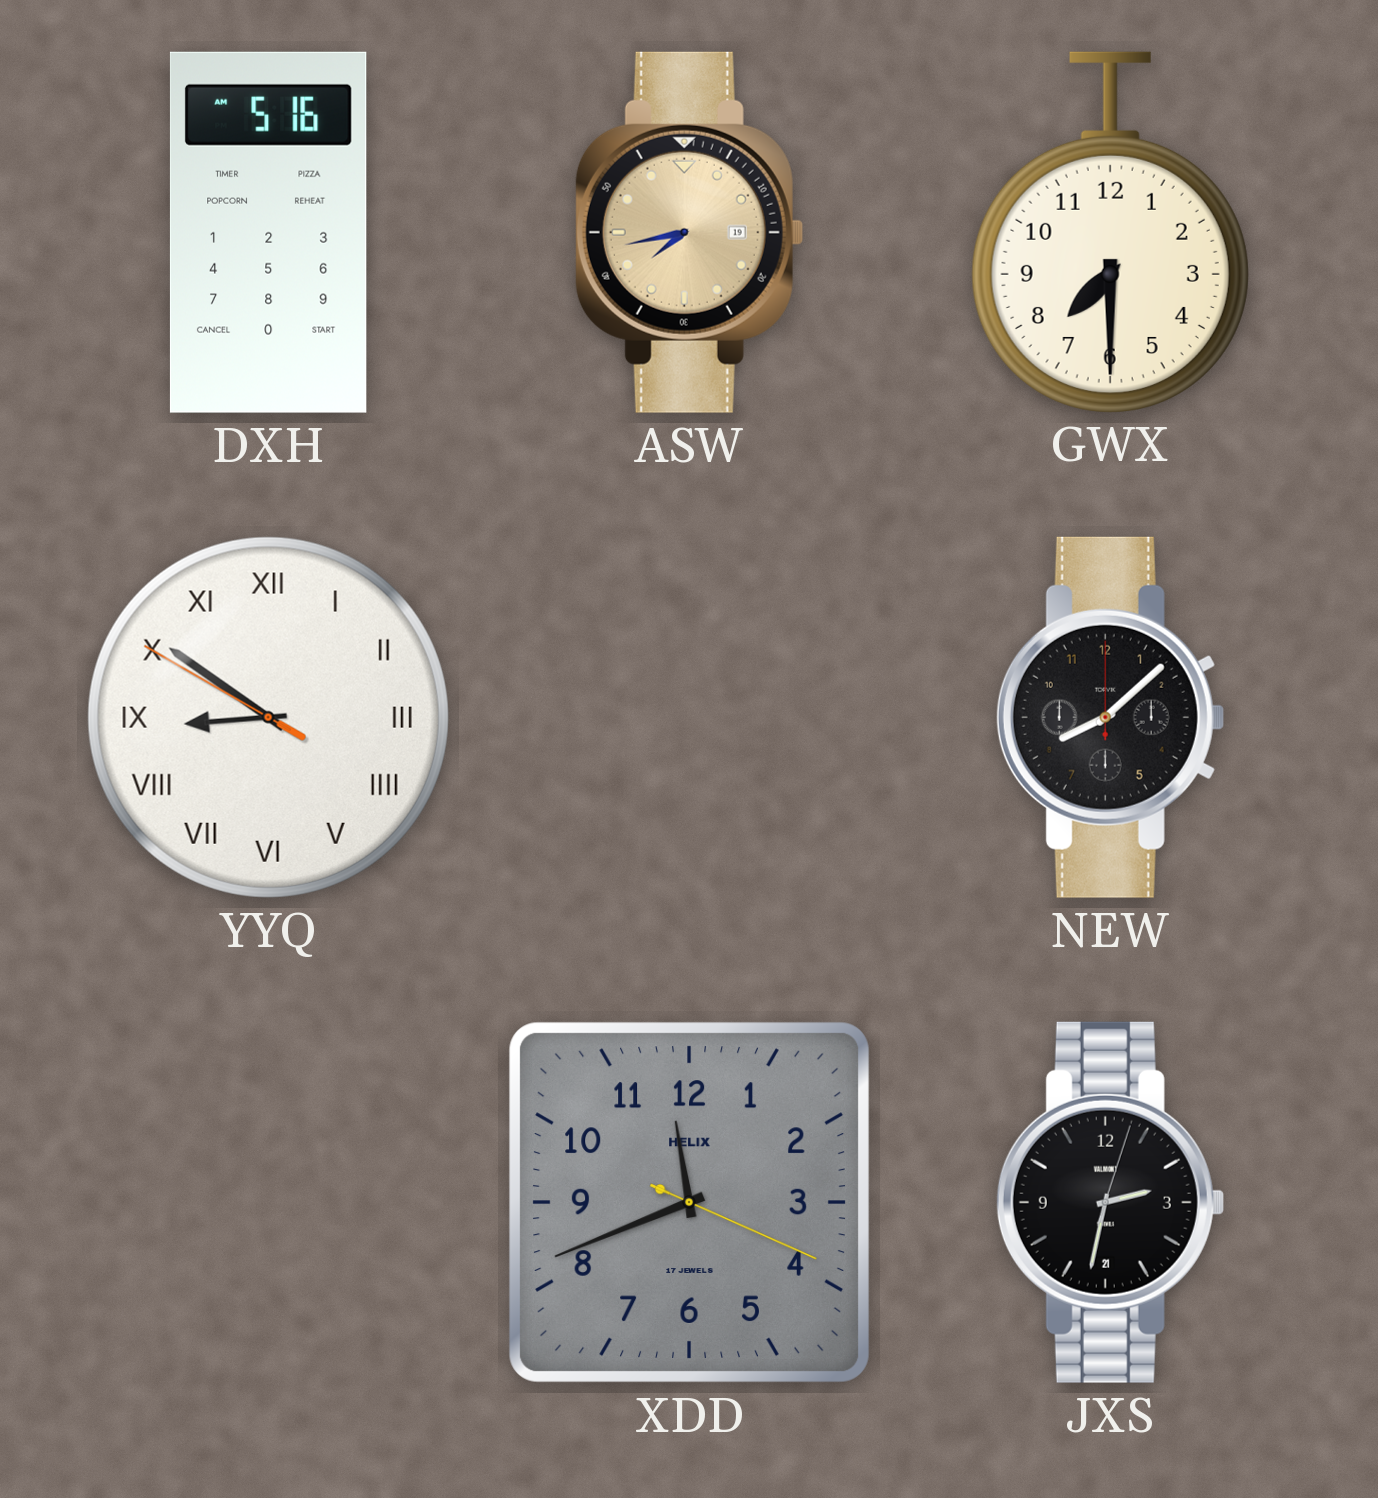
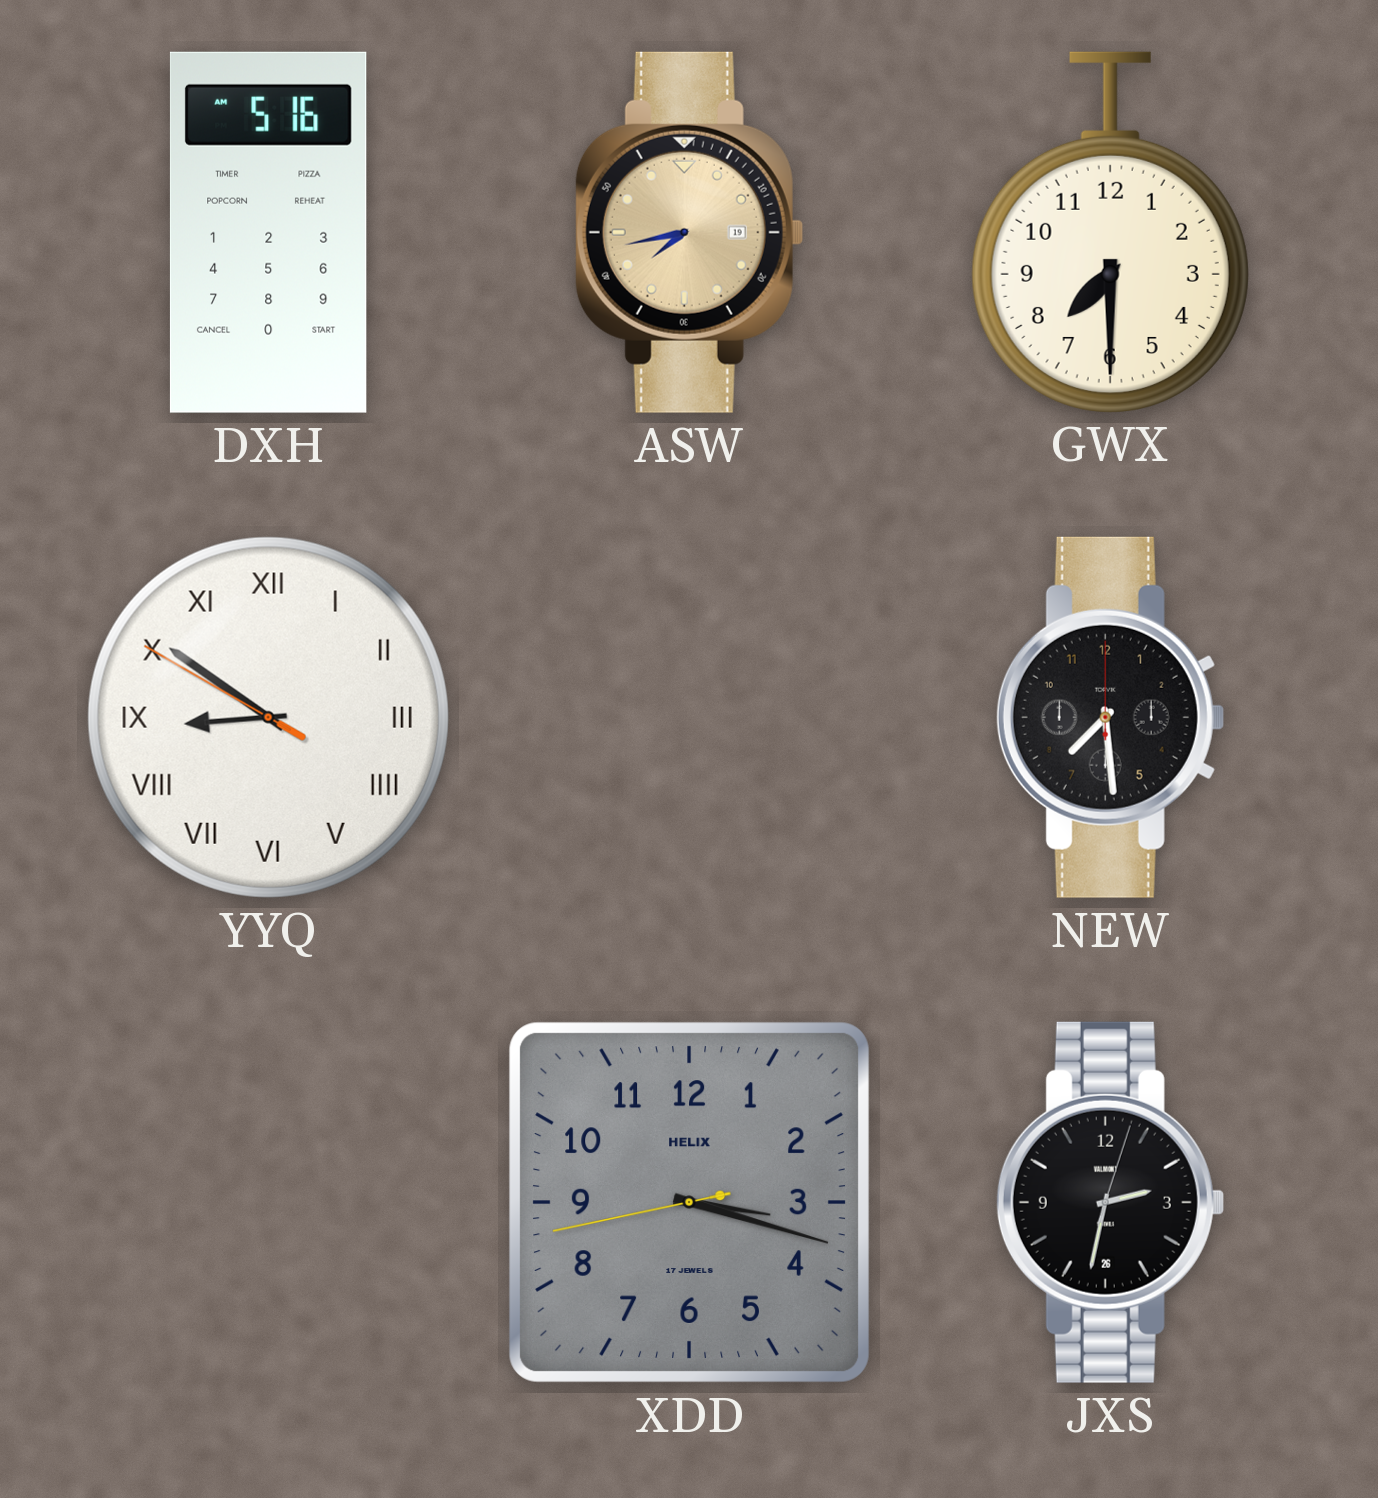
NEW: 8:08 -> 7:29
XDD: 11:41 -> 3:17
JXS date: 21 -> 26
